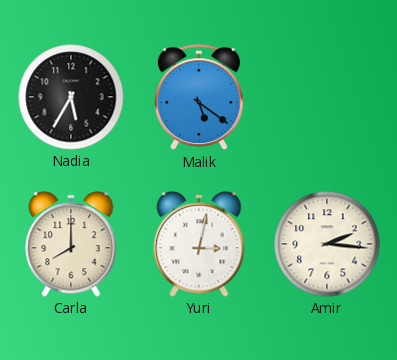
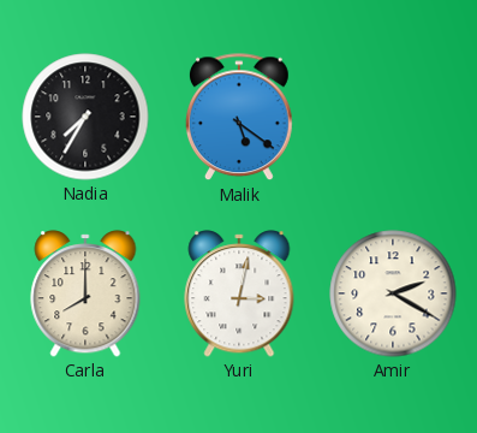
Nadia: 5:35 -> 7:35
Amir: 2:16 -> 2:20
